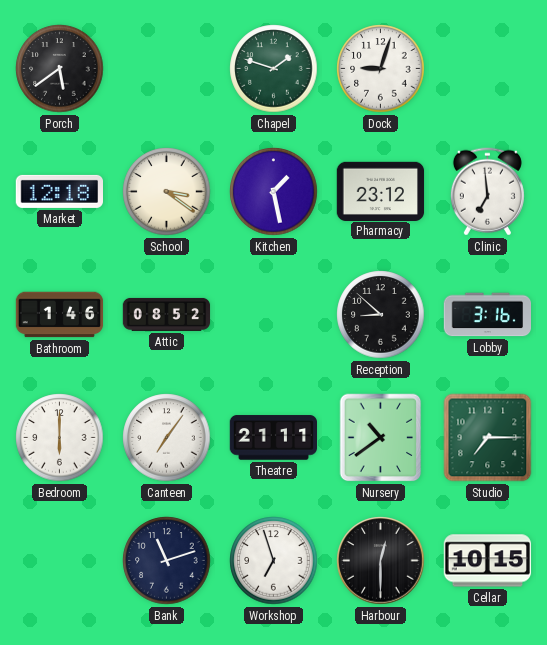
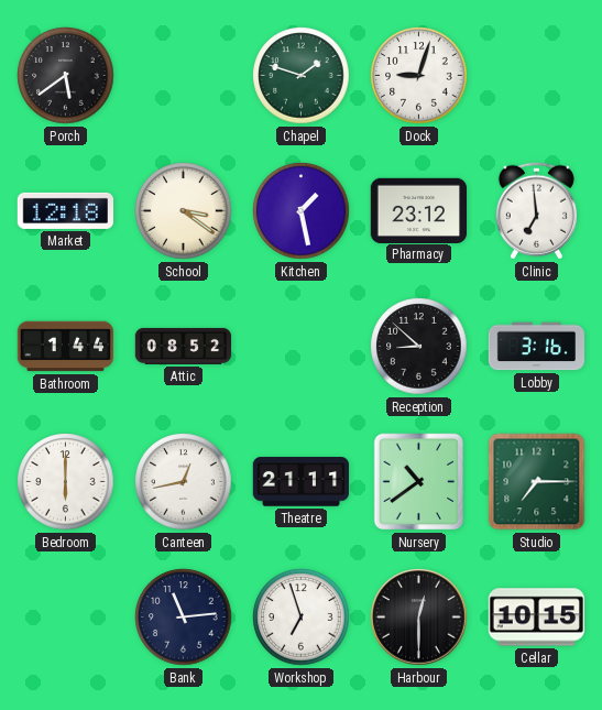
Bathroom: 1:46 -> 1:44
Canteen: 7:06 -> 12:43
Bank: 11:12 -> 11:14
